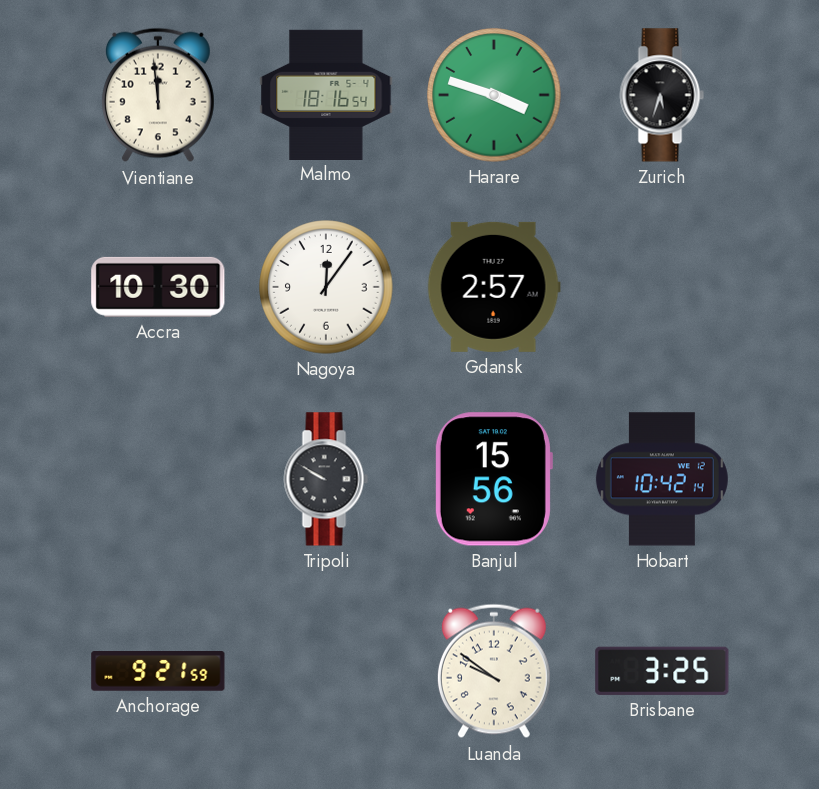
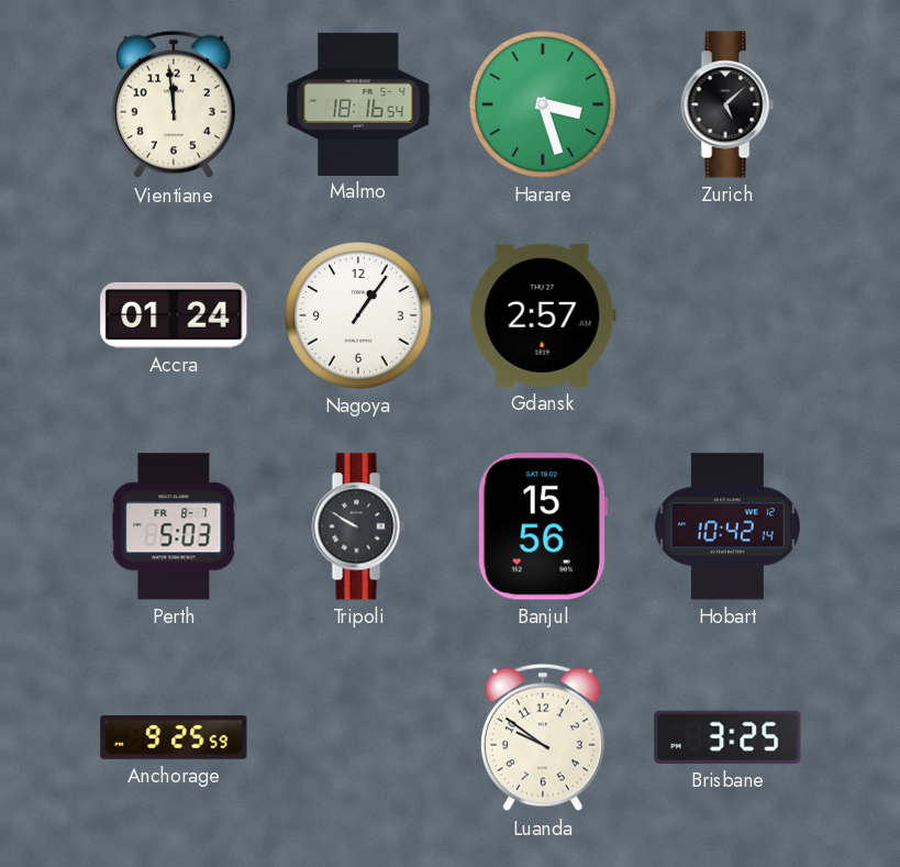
Harare: 3:48 -> 3:27
Zurich: 5:33 -> 5:08
Accra: 10:30 -> 01:24
Nagoya: 12:06 -> 1:06
Perth: none -> 5:03
Anchorage: 9:21 -> 9:25
